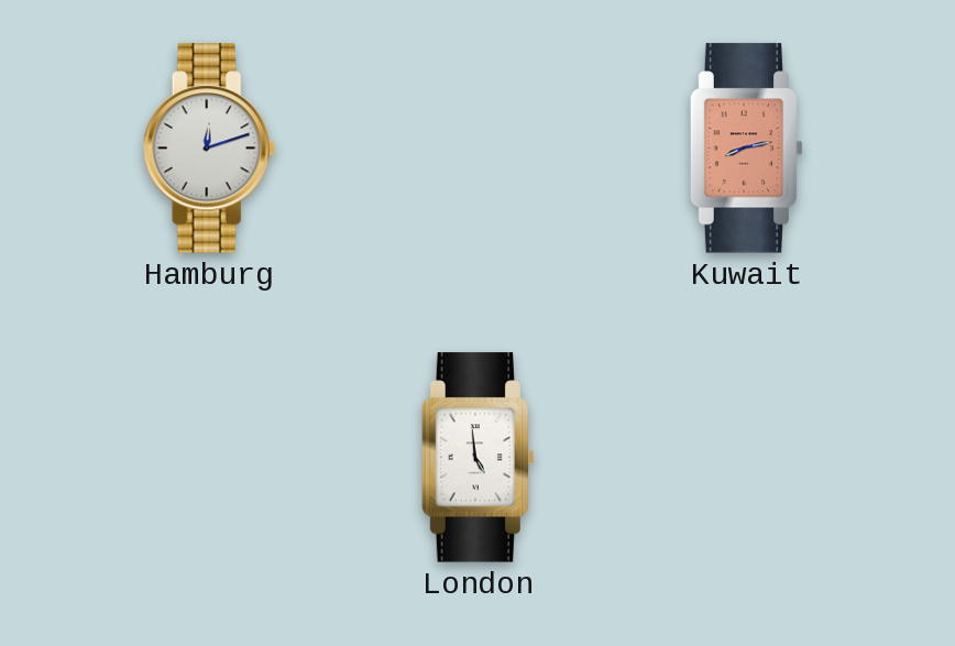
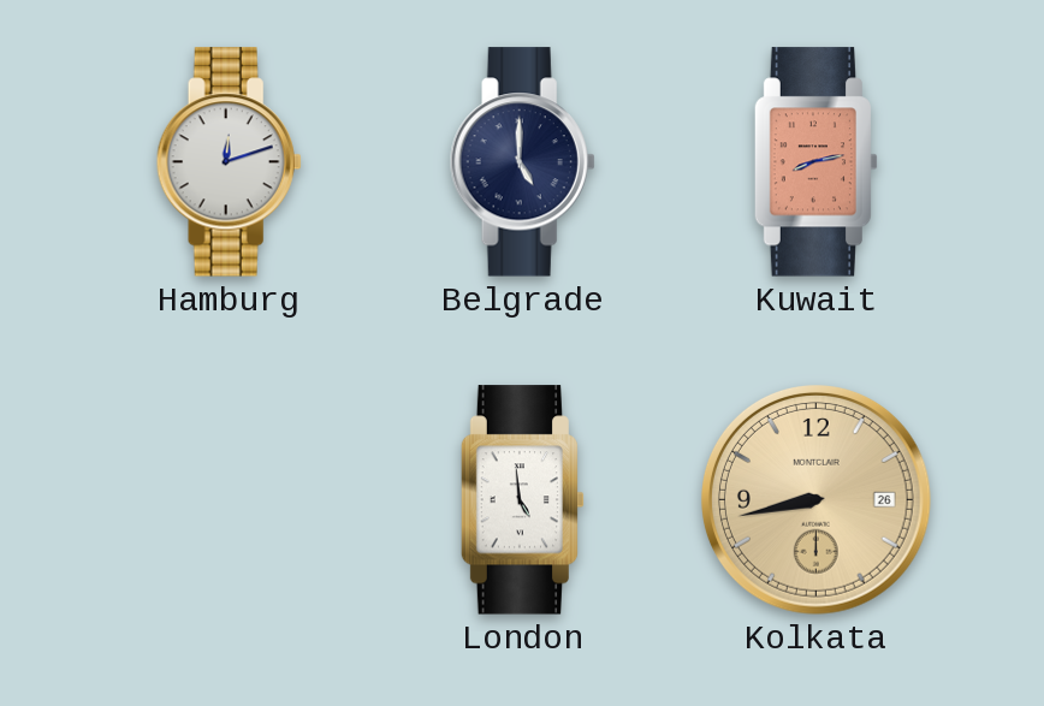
Belgrade: none -> 5:00
Kolkata: none -> 8:43
